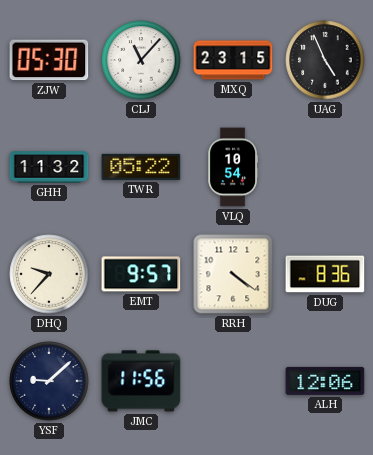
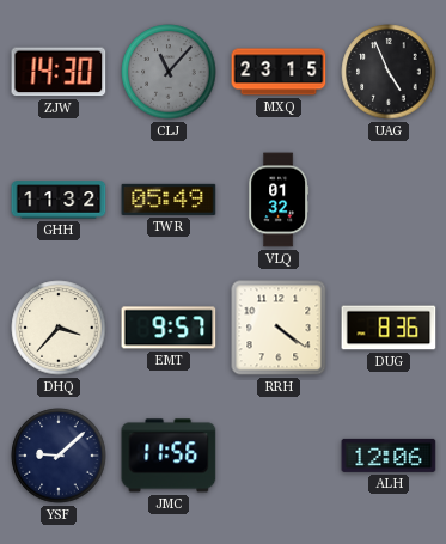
ZJW: 05:30 -> 14:30
CLJ dial: white -> grey
TWR: 05:22 -> 05:49
VLQ: 10:54 -> 01:32
DHQ: 9:37 -> 3:37
